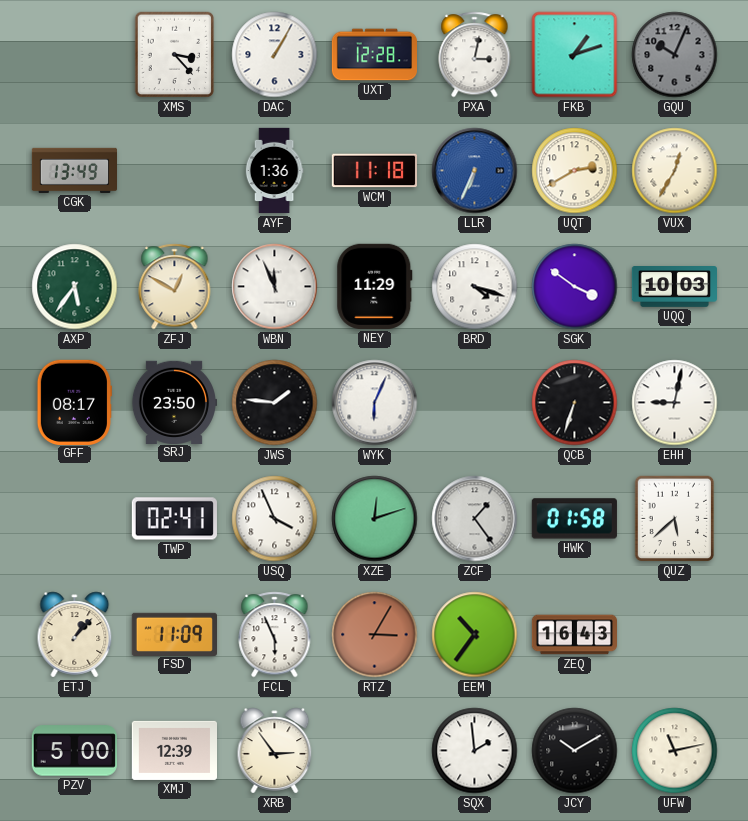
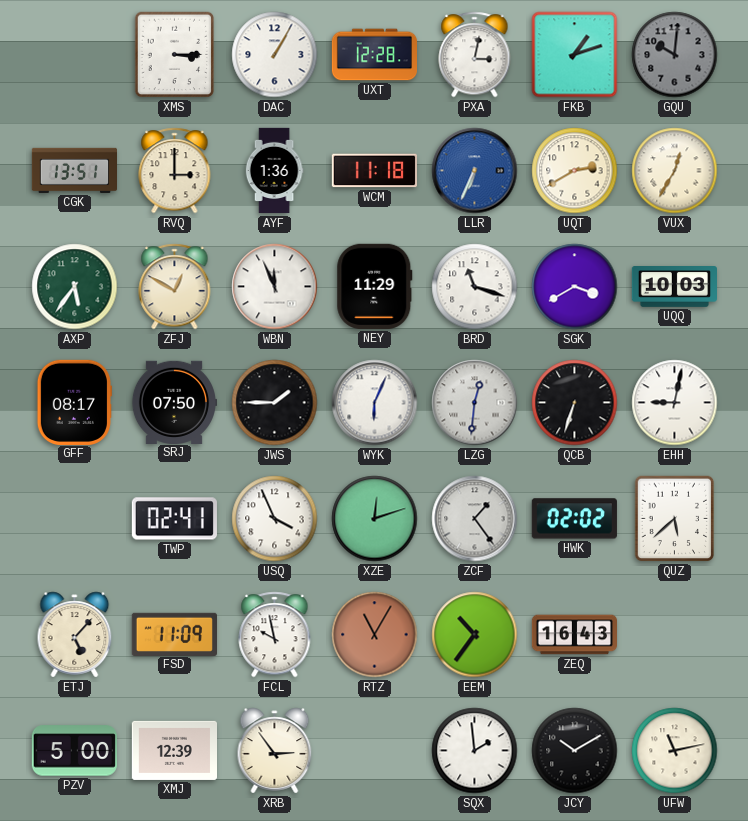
XMS: 3:23 -> 3:15
GQU: 10:04 -> 10:01
CGK: 13:49 -> 13:51
RVQ: none -> 3:00
BRD: 4:18 -> 11:18
SGK: 3:51 -> 3:40
SRJ: 23:50 -> 07:50
JWS: 1:46 -> 1:45
LZG: none -> 12:31
HWK: 01:58 -> 02:02
ETJ: 1:07 -> 5:07
FCL: 5:56 -> 9:58
RTZ: 3:05 -> 11:05
